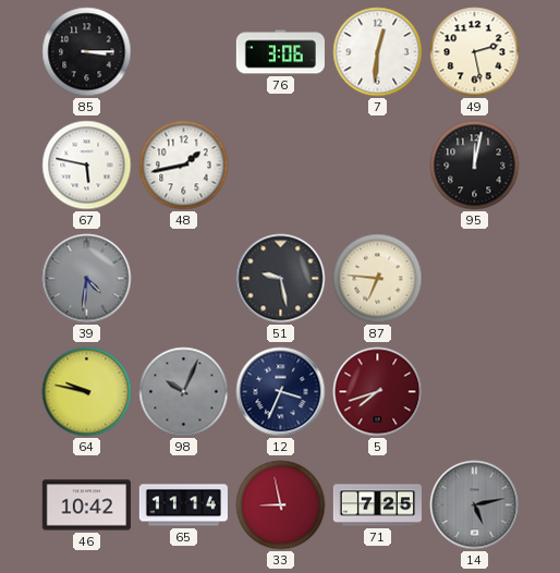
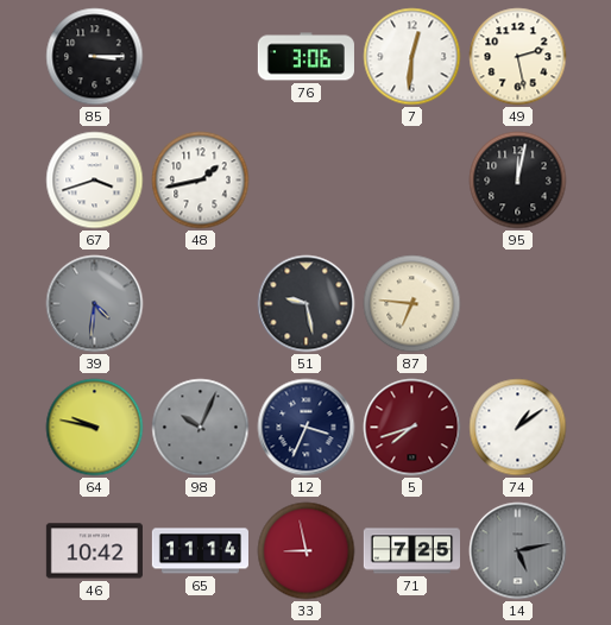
67: 5:47 -> 3:42
74: none -> 1:09
